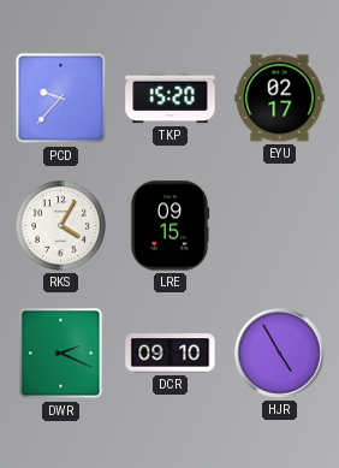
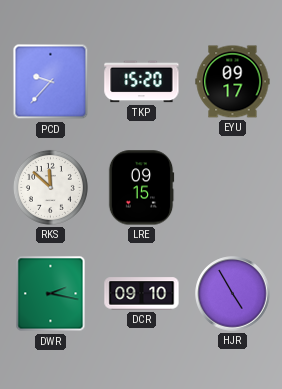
EYU: 02:17 -> 09:17
RKS: 4:05 -> 11:52
DWR: 2:19 -> 2:17
